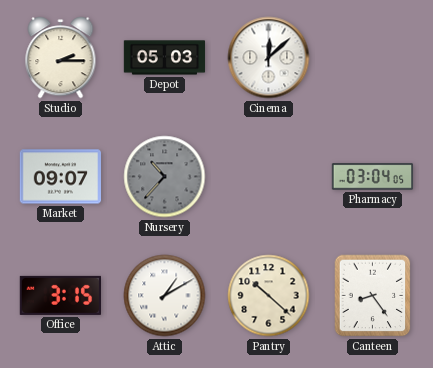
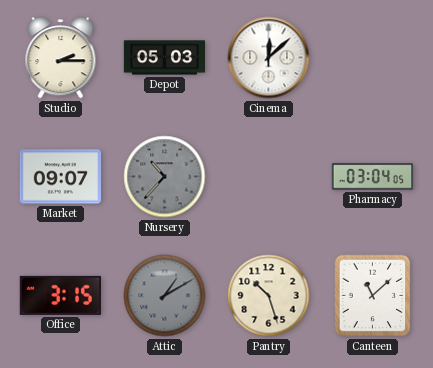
Attic dial: white -> grey
Pantry: 10:22 -> 10:27
Canteen: 8:24 -> 11:08
